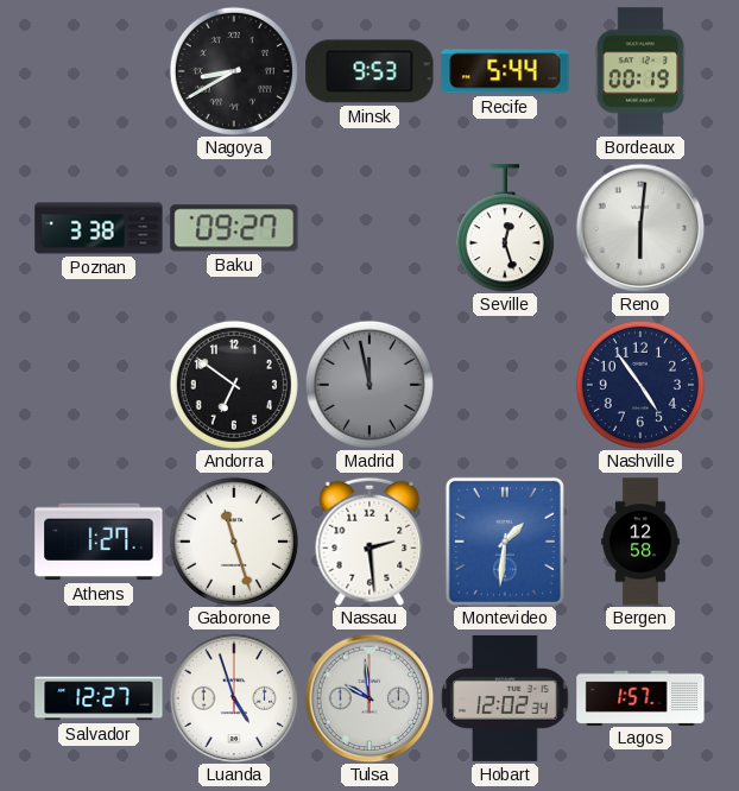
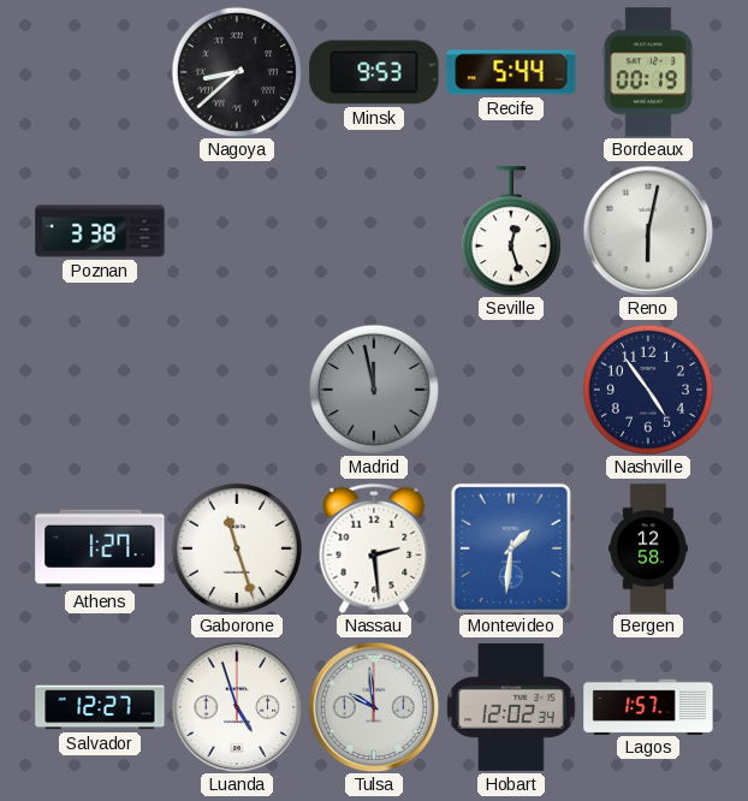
Nagoya: 8:40 -> 8:38
Baku: 09:27 -> none
Reno: 6:01 -> 6:02
Andorra: 6:51 -> none
